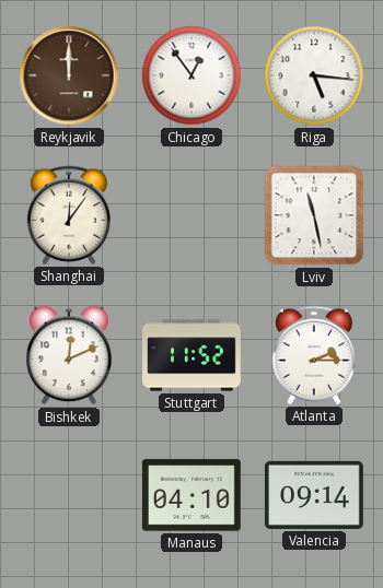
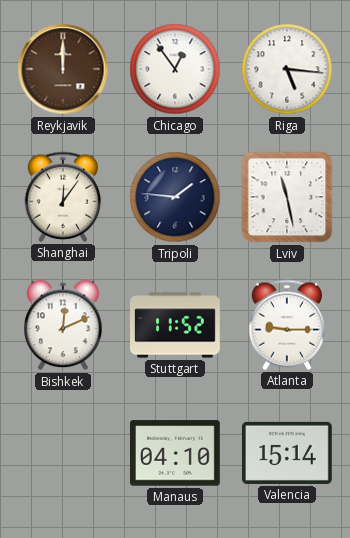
Tripoli: none -> 1:46
Atlanta: 2:15 -> 9:15
Valencia: 09:14 -> 15:14
